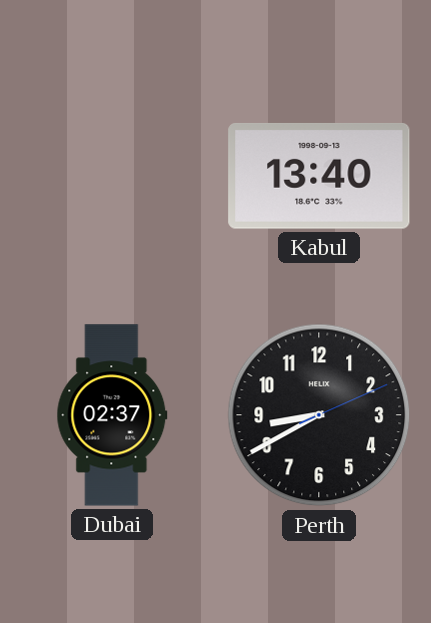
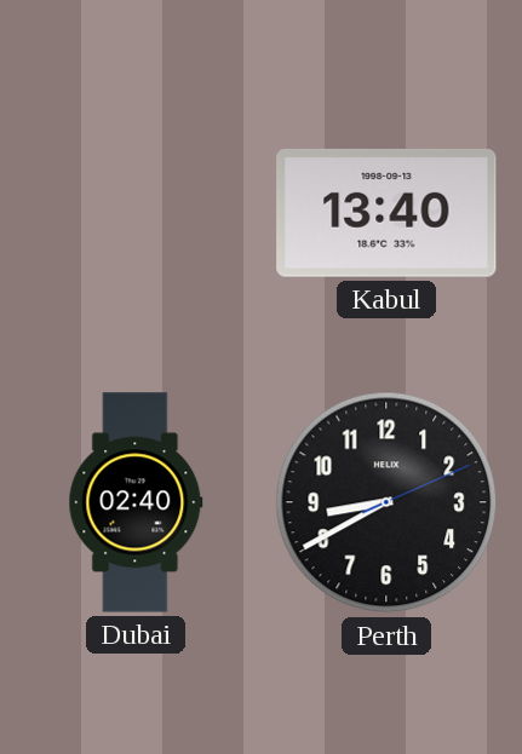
Dubai: 02:37 -> 02:40
